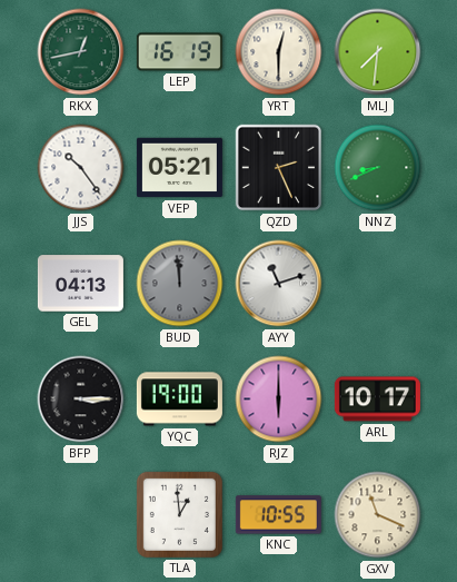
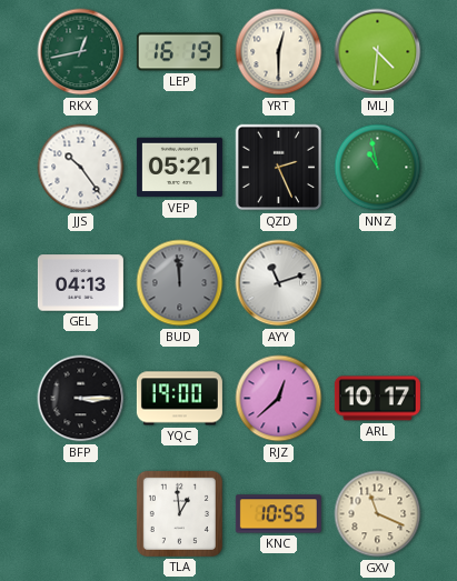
MLJ: 7:31 -> 4:31
NNZ: 8:41 -> 10:58
RJZ: 6:00 -> 12:38
